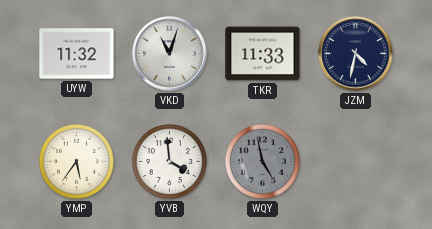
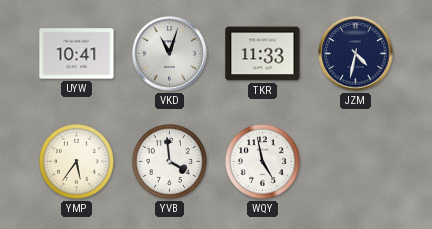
UYW: 11:32 -> 10:41
WQY dial: grey -> white
